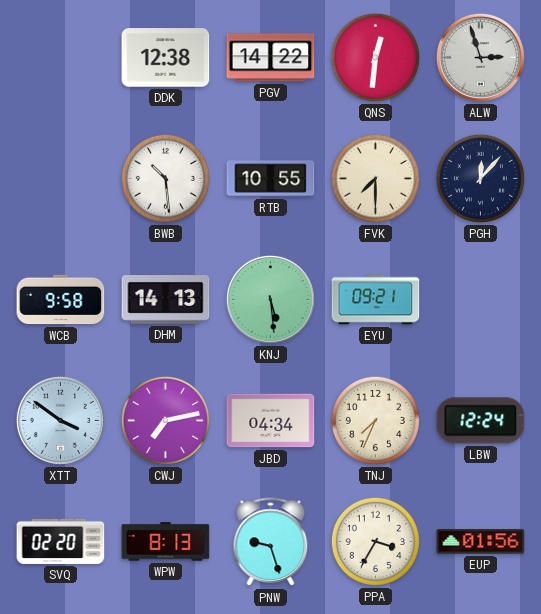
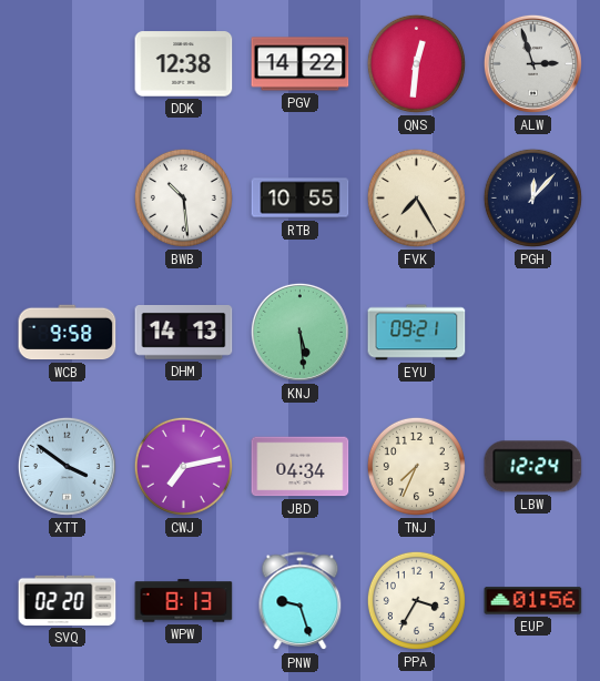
FVK: 7:30 -> 7:25
